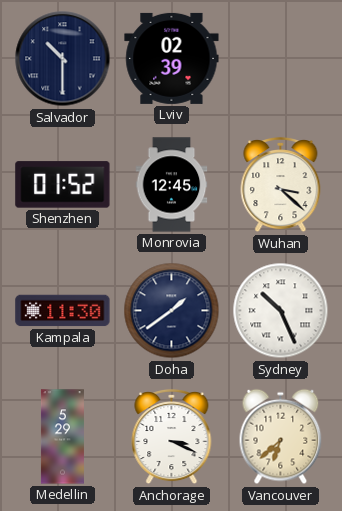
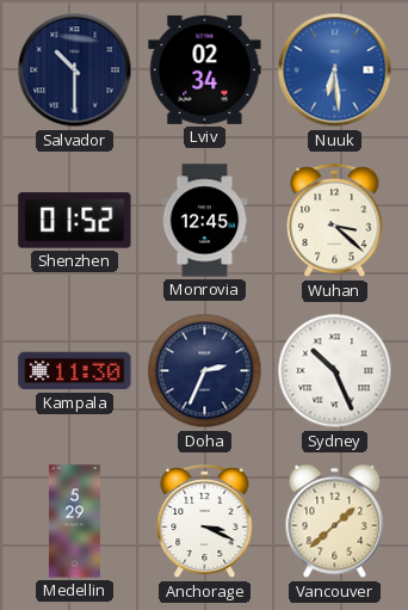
Lviv: 02:39 -> 02:34
Nuuk: none -> 6:29
Doha: 1:39 -> 2:34
Vancouver: 6:38 -> 1:38
